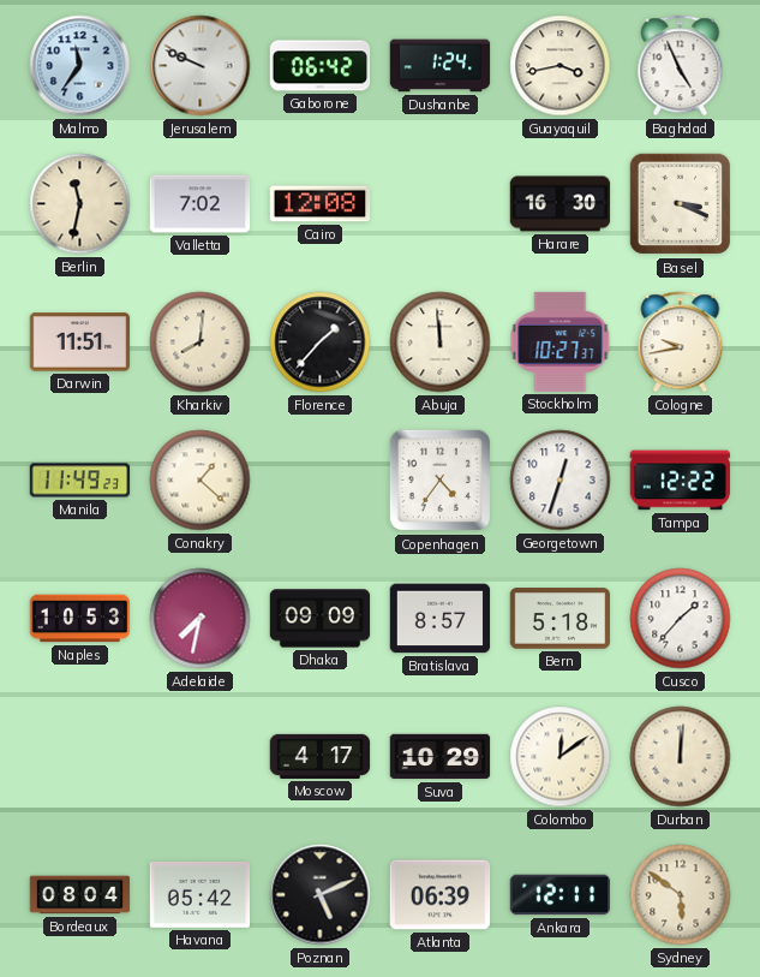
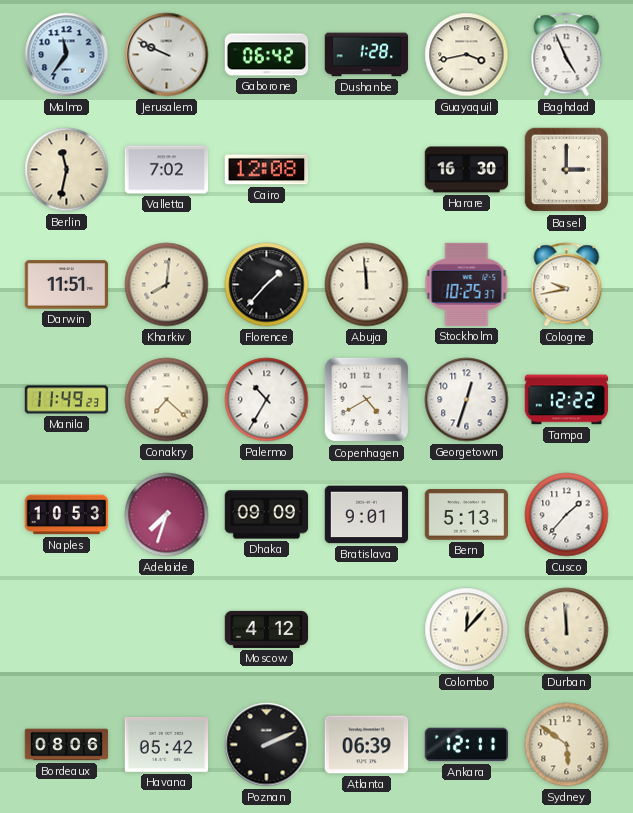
Dushanbe: 1:24 -> 1:28
Basel: 3:19 -> 3:00
Stockholm: 10:27 -> 10:25
Conakry: 1:22 -> 7:22
Palermo: none -> 10:35
Copenhagen: 4:36 -> 4:40
Adelaide: 7:32 -> 7:33
Bratislava: 8:57 -> 9:01
Bern: 5:18 -> 5:13
Moscow: 4:17 -> 4:12
Suva: 10:29 -> none
Colombo: 12:09 -> 12:07
Durban: 12:01 -> 11:59
Bordeaux: 08:04 -> 08:06
Poznan: 5:11 -> 2:11
